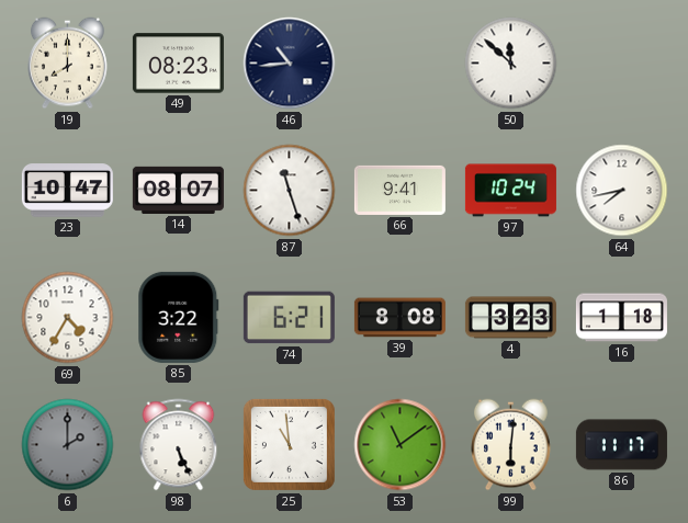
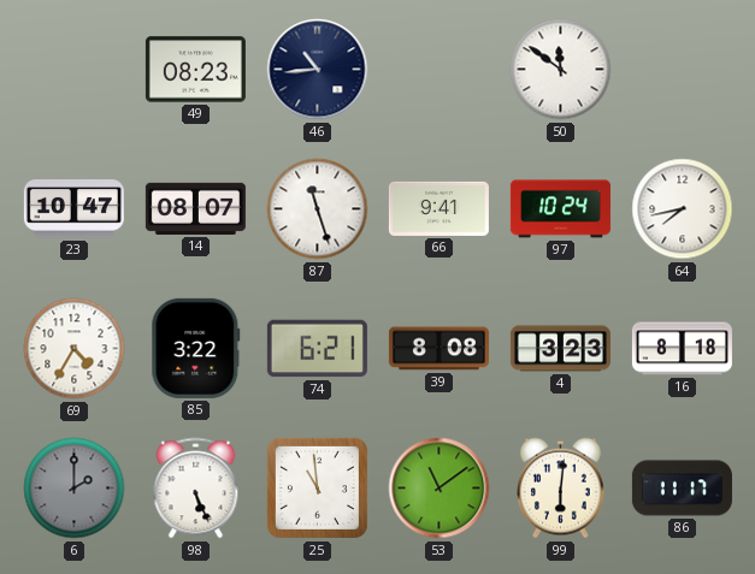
19: 8:00 -> none
50: 11:52 -> 11:51
16: 1:18 -> 8:18
